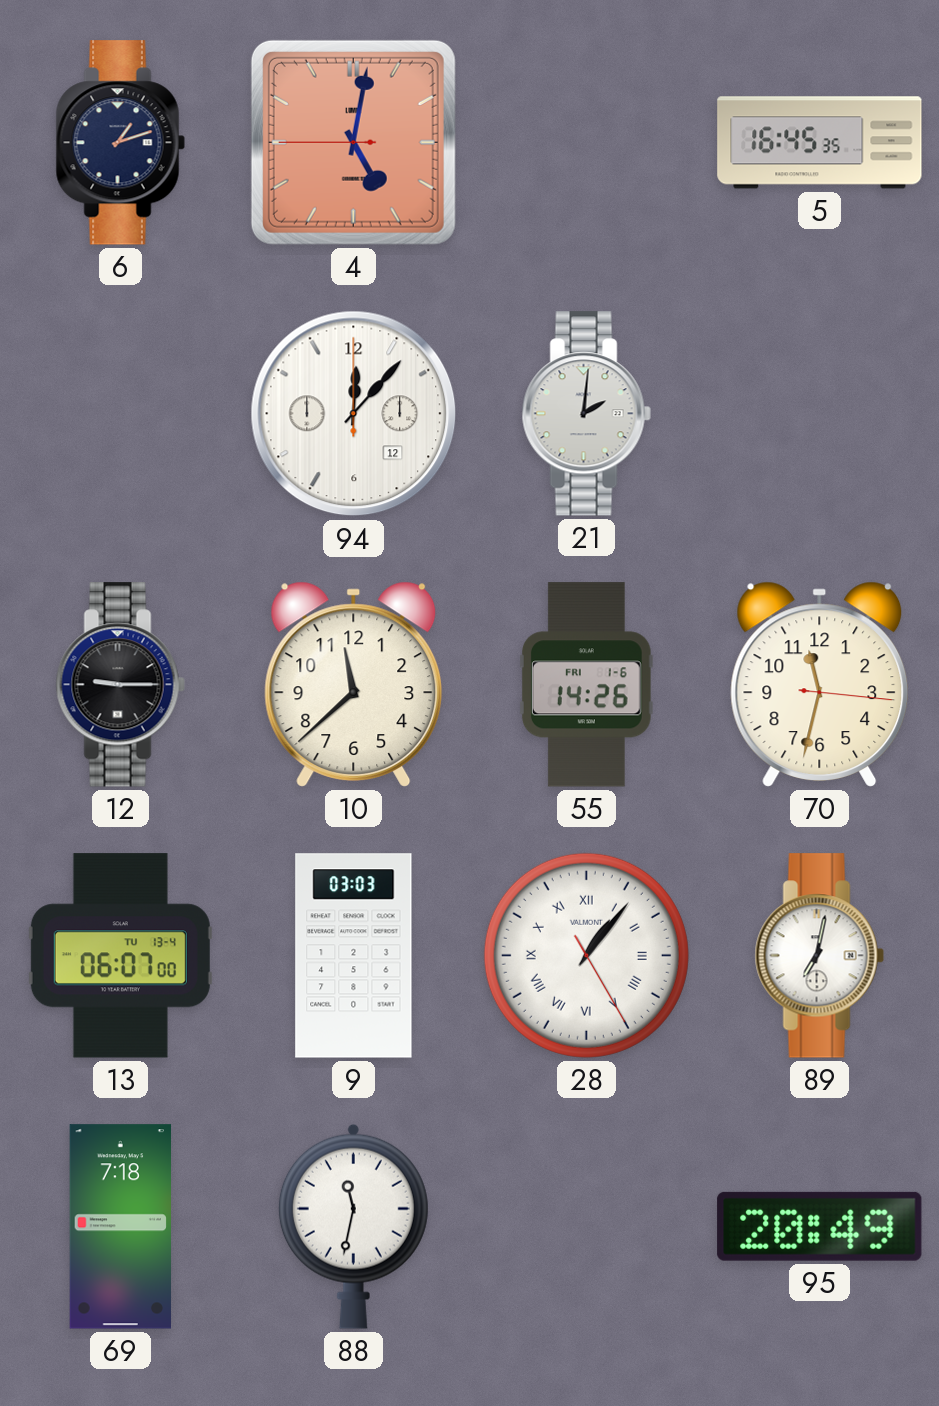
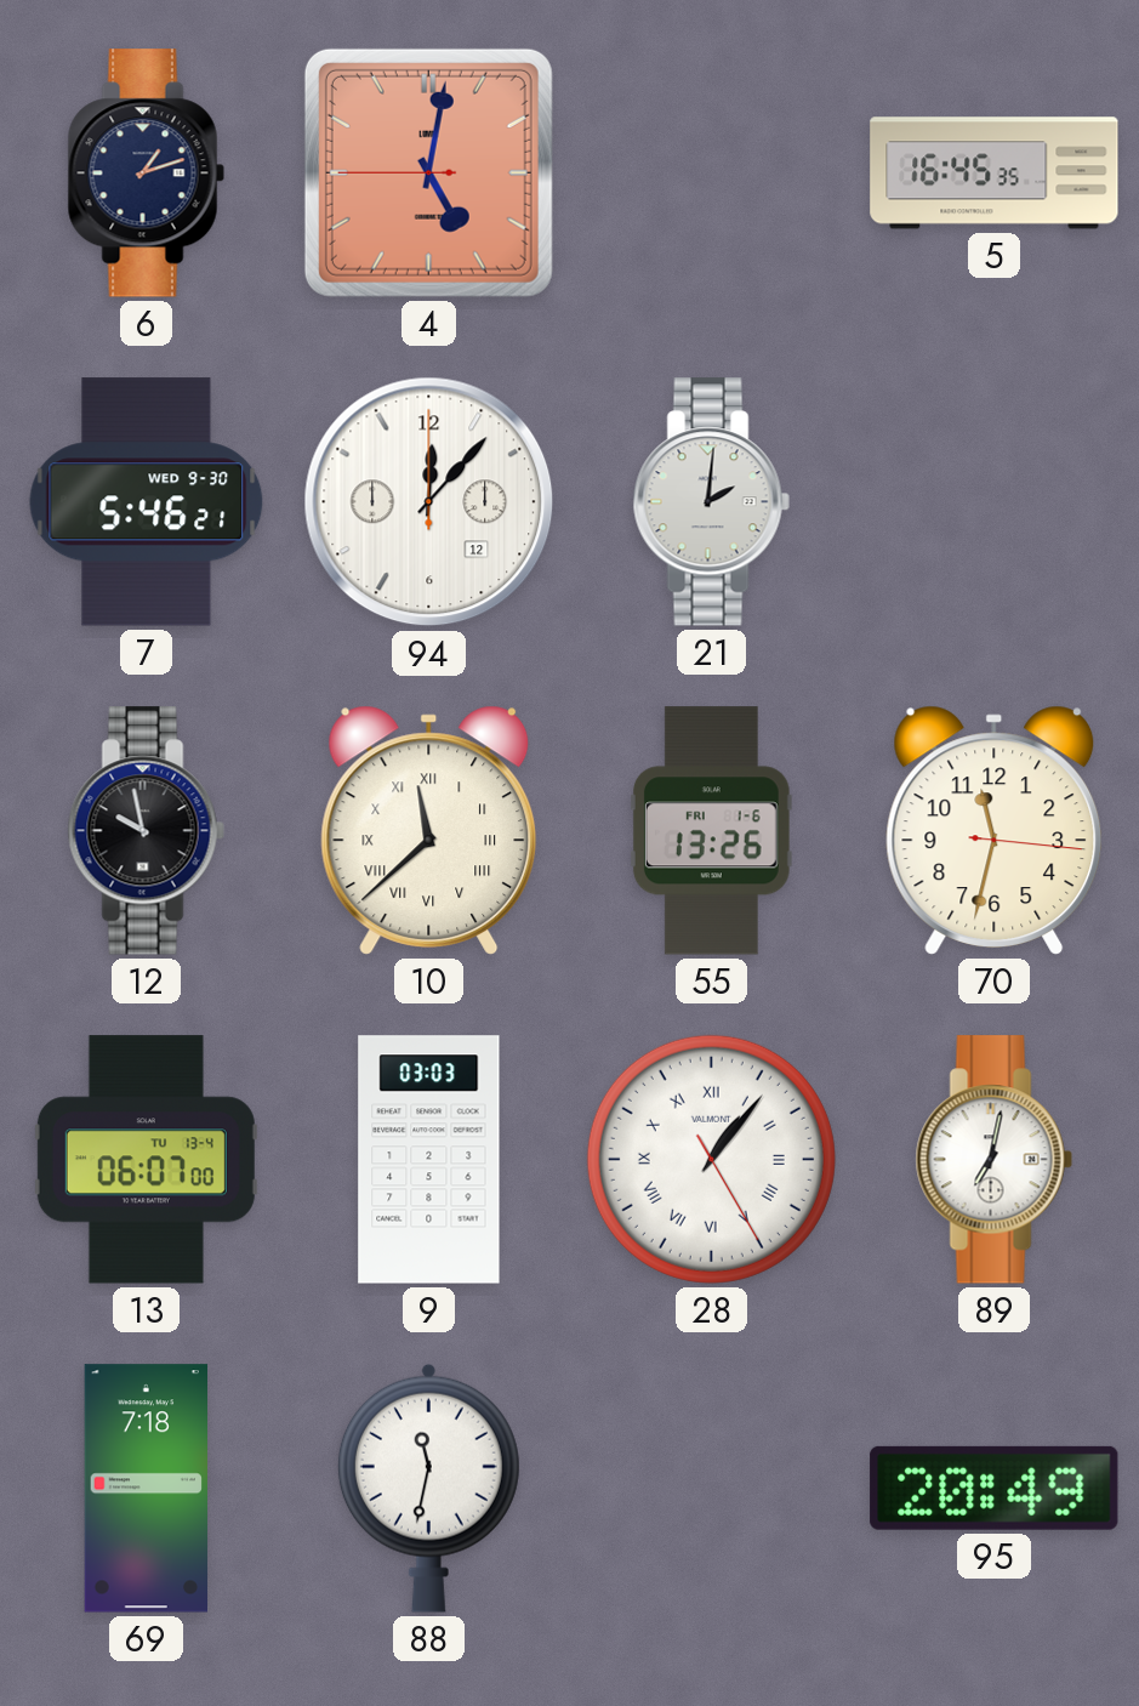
7: none -> 5:46
12: 9:15 -> 9:58
10 numerals: Arabic -> Roman
55: 14:26 -> 13:26
